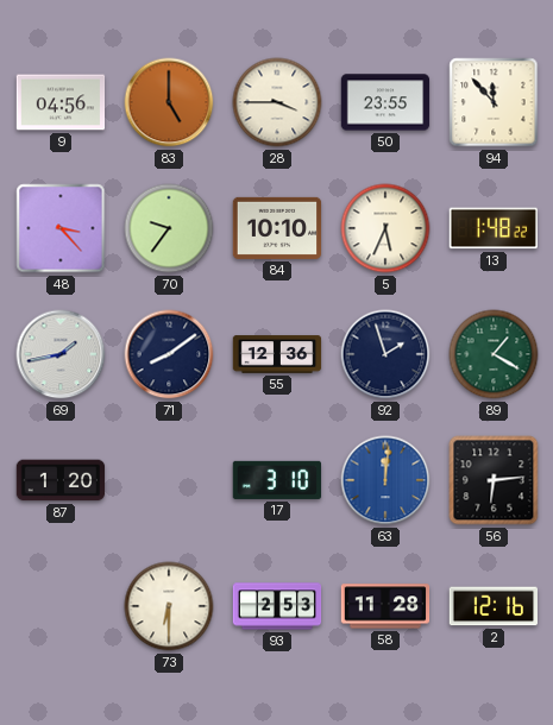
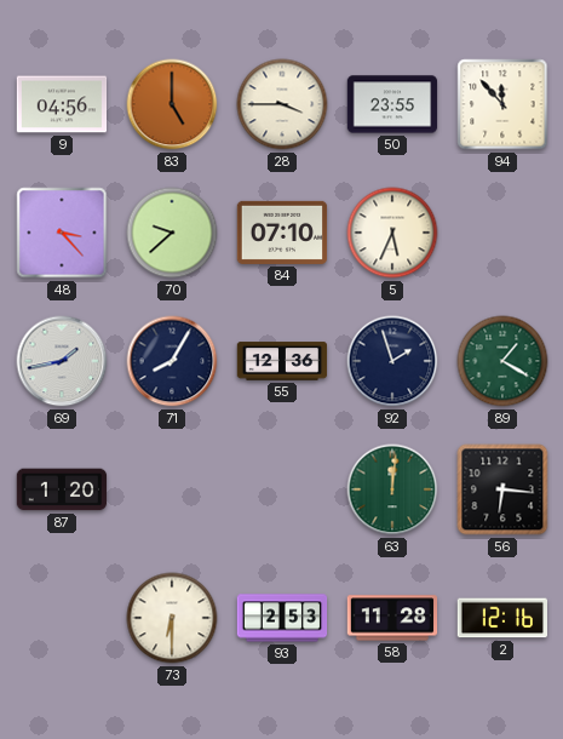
70: 9:36 -> 9:38
84: 10:10 -> 07:10
13: 1:48 -> none
71: 8:09 -> 8:05
17: 3:10 -> none
63 dial: blue -> green
56: 6:14 -> 6:16
